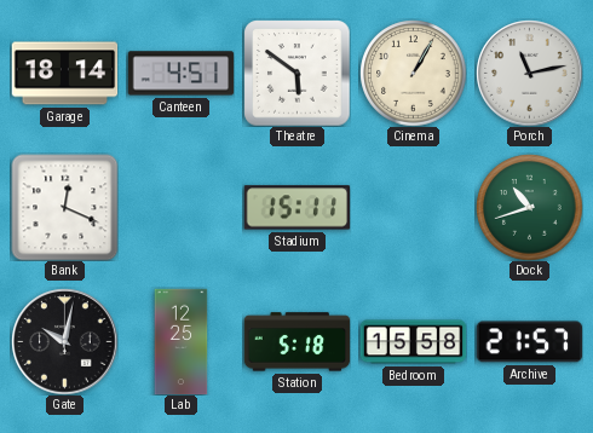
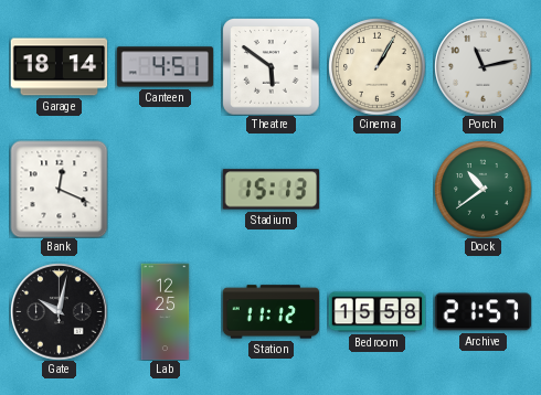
Stadium: 15:11 -> 15:13
Dock: 10:42 -> 10:39
Station: 5:18 -> 11:12
